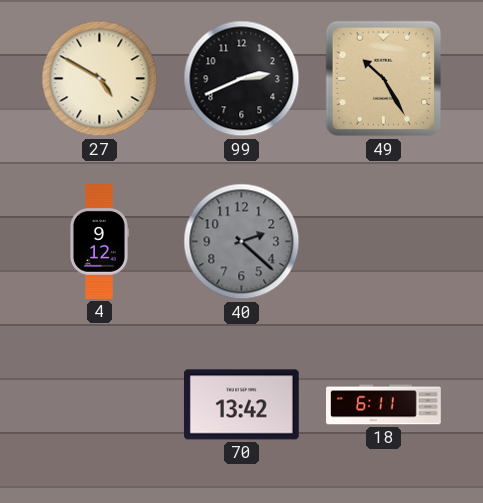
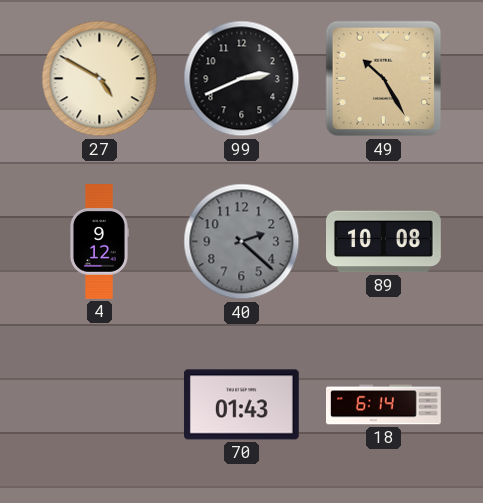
89: none -> 10:08
70: 13:42 -> 01:43
18: 6:11 -> 6:14
